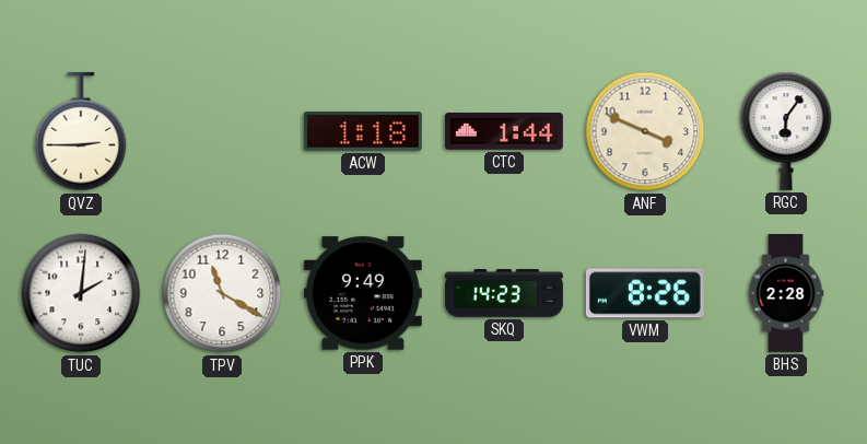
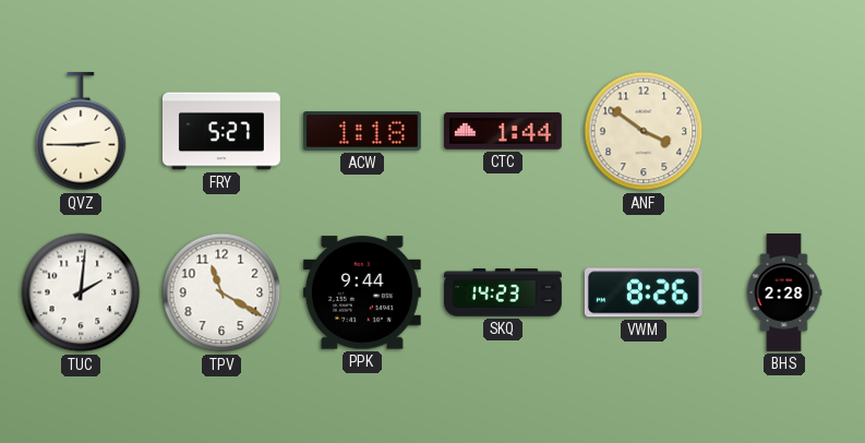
FRY: none -> 5:27
ANF: 3:49 -> 3:51
RGC: 6:06 -> none
PPK: 9:49 -> 9:44
